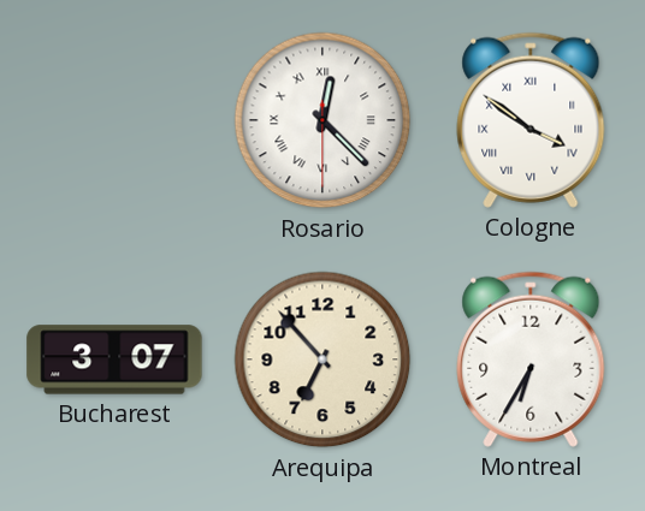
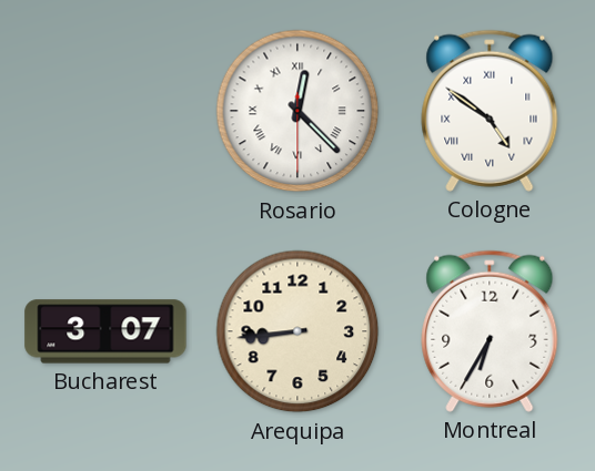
Cologne: 3:51 -> 4:51
Arequipa: 6:53 -> 8:44
